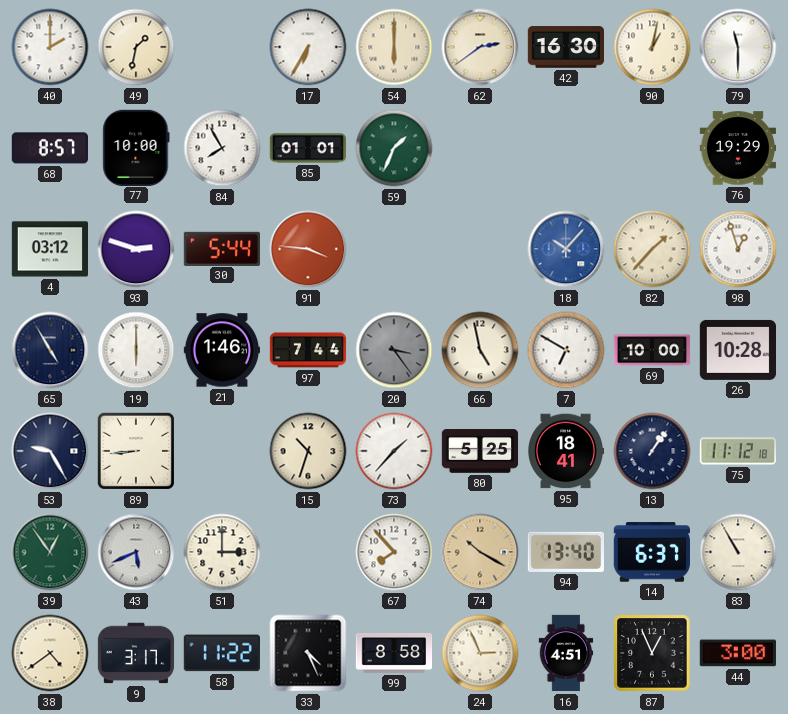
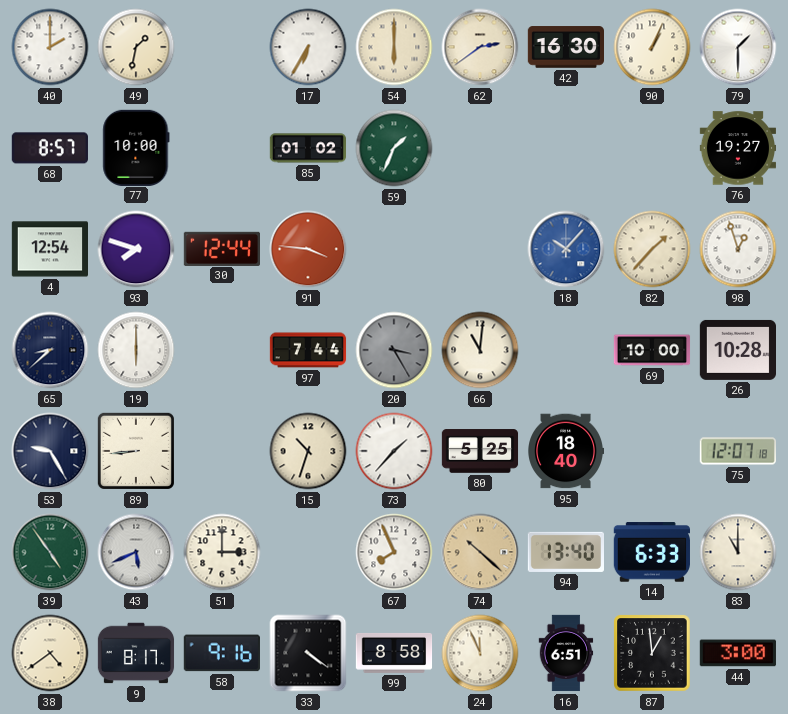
90: 1:02 -> 1:04
79: 11:30 -> 1:30
84: 7:55 -> none
85: 01:01 -> 01:02
76: 19:29 -> 19:27
4: 03:12 -> 12:54
93: 2:48 -> 7:48
30: 5:44 -> 12:44
65: 4:55 -> 8:38
21: 1:46 -> none
20: 3:24 -> 3:25
66: 4:58 -> 11:01
7: 6:50 -> none
95: 18:41 -> 18:40
13: 1:06 -> none
75: 11:12 -> 12:07
39: 12:54 -> 4:54
67: 7:53 -> 7:56
74: 10:20 -> 10:22
14: 6:37 -> 6:33
83: 10:55 -> 11:00
9: 3:17 -> 8:17
58: 11:22 -> 9:16
33: 4:26 -> 4:21
24: 2:56 -> 11:56
16: 4:51 -> 6:51
87: 12:56 -> 12:59
